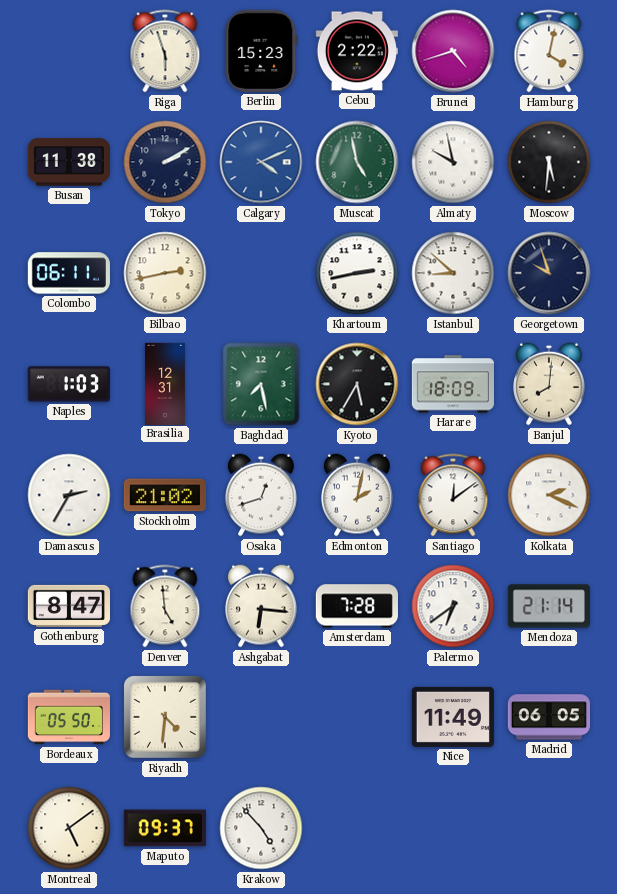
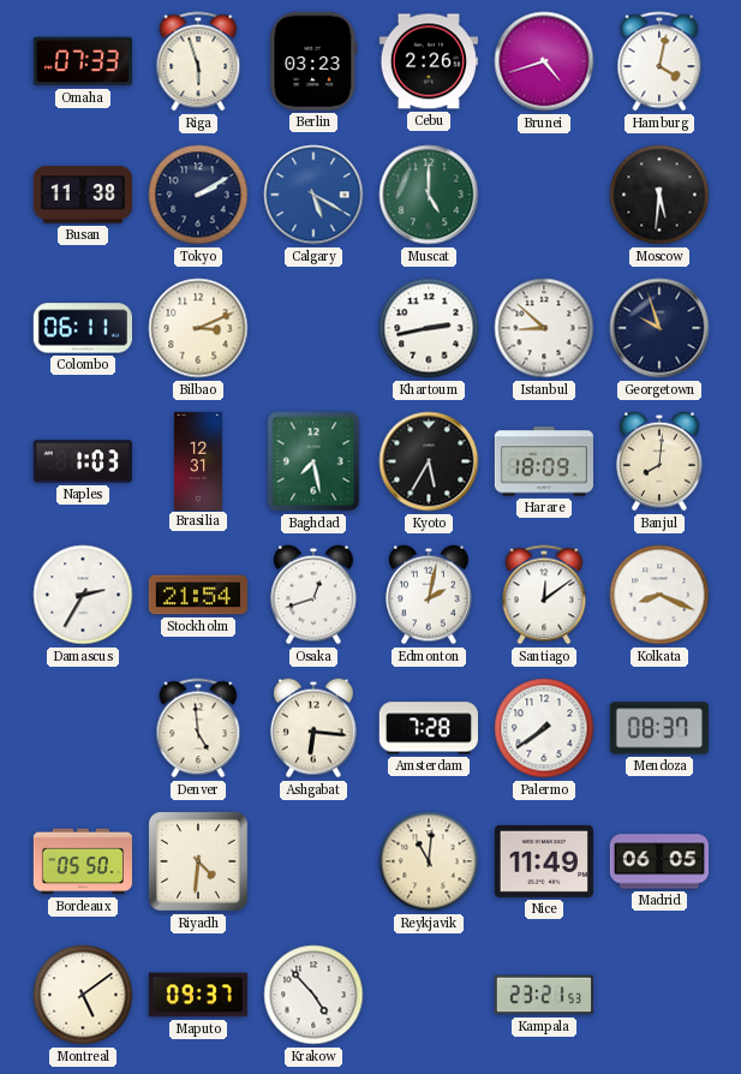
Omaha: none -> 07:33
Berlin: 15:23 -> 03:23
Cebu: 2:22 -> 2:26
Calgary: 4:11 -> 5:20
Muscat: 4:58 -> 5:00
Almaty: 9:58 -> none
Bilbao: 2:43 -> 3:11
Stockholm: 21:02 -> 21:54
Kolkata: 2:19 -> 8:19
Gothenburg: 8:47 -> none
Palermo: 6:39 -> 7:39
Mendoza: 21:14 -> 08:37
Reykjavik: none -> 11:01
Kampala: none -> 23:21
